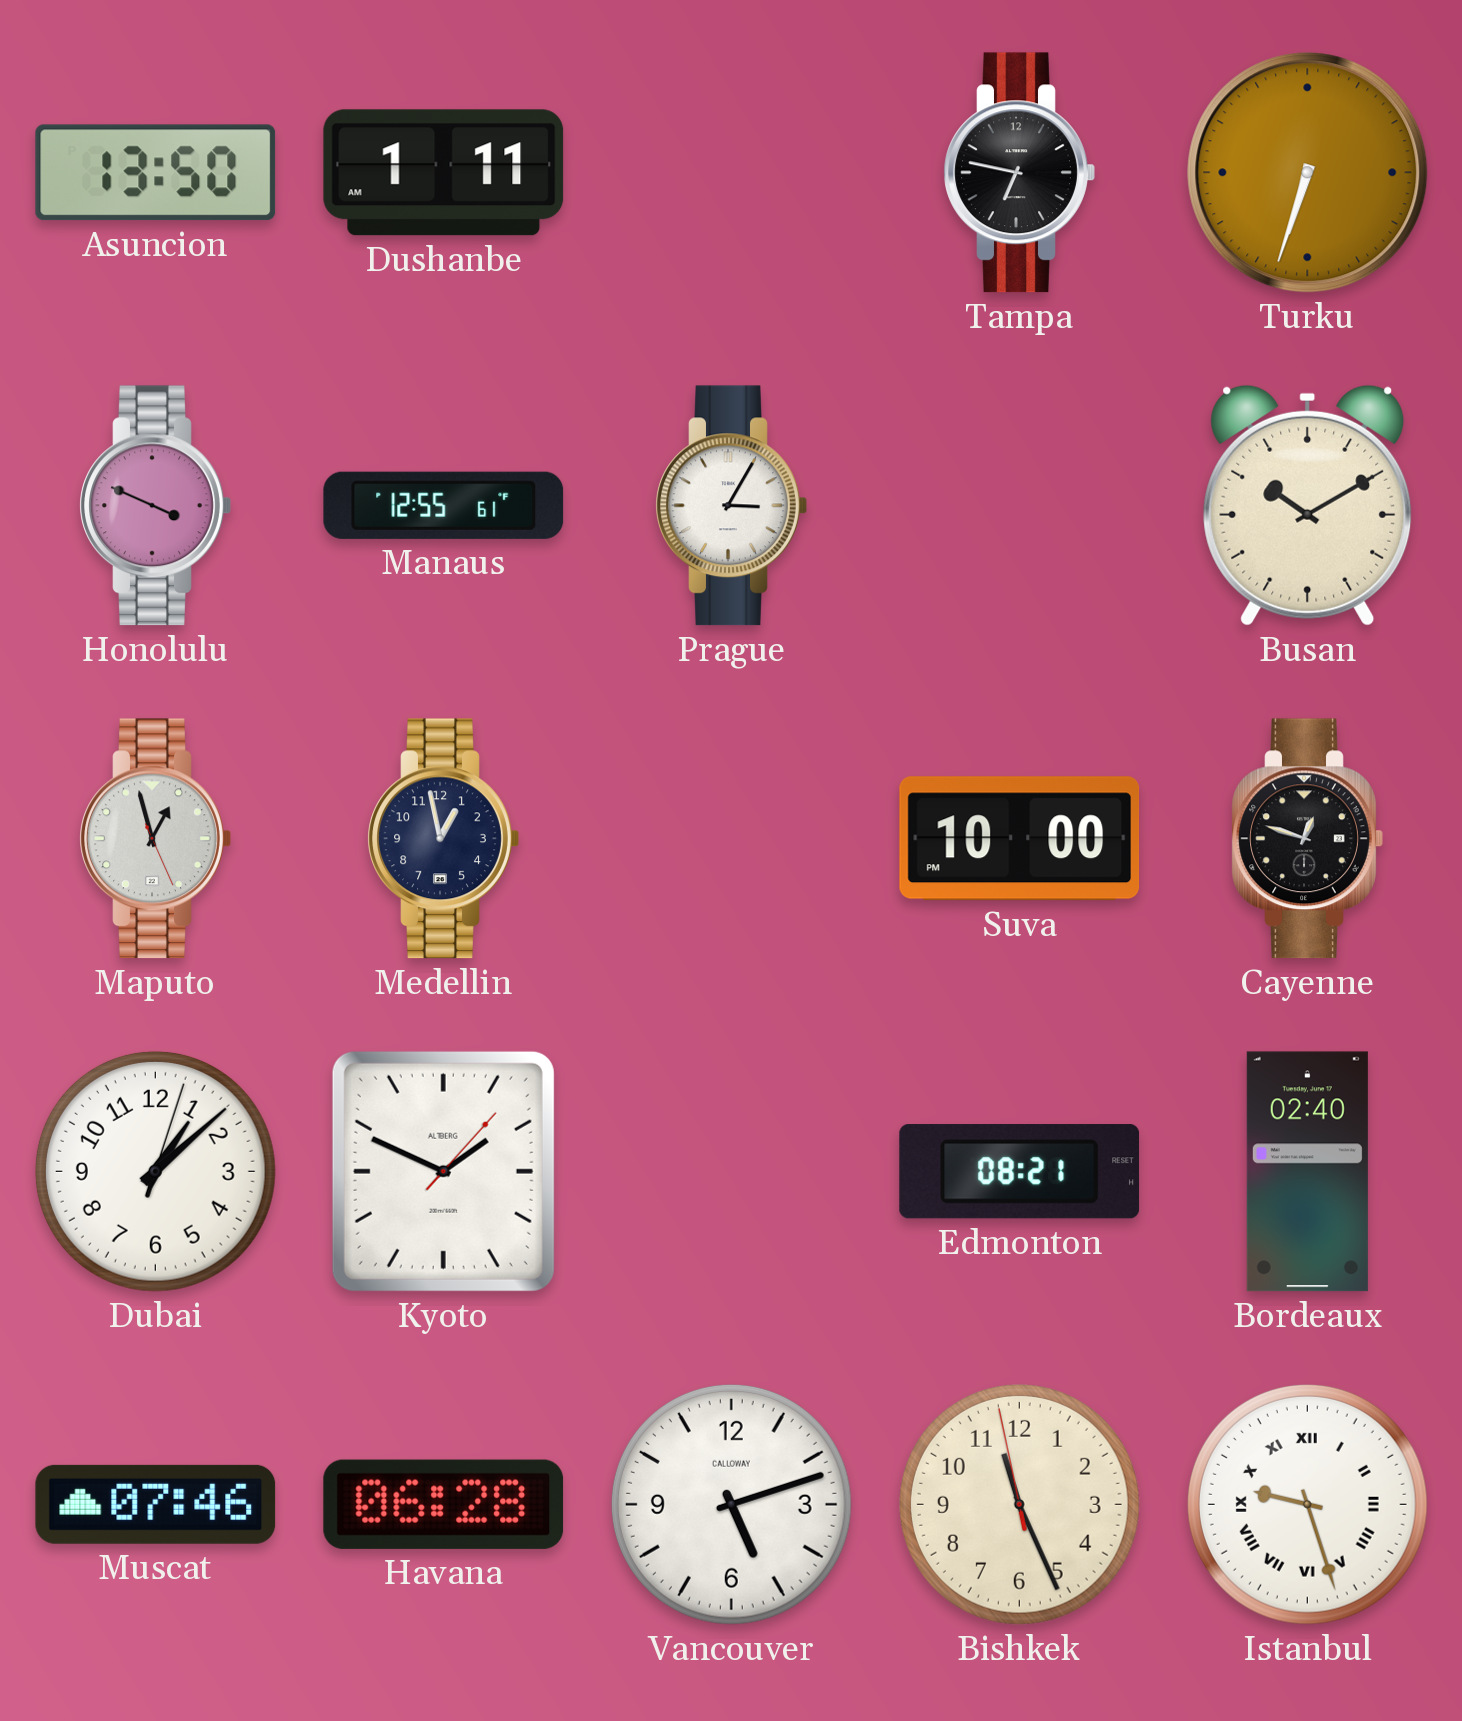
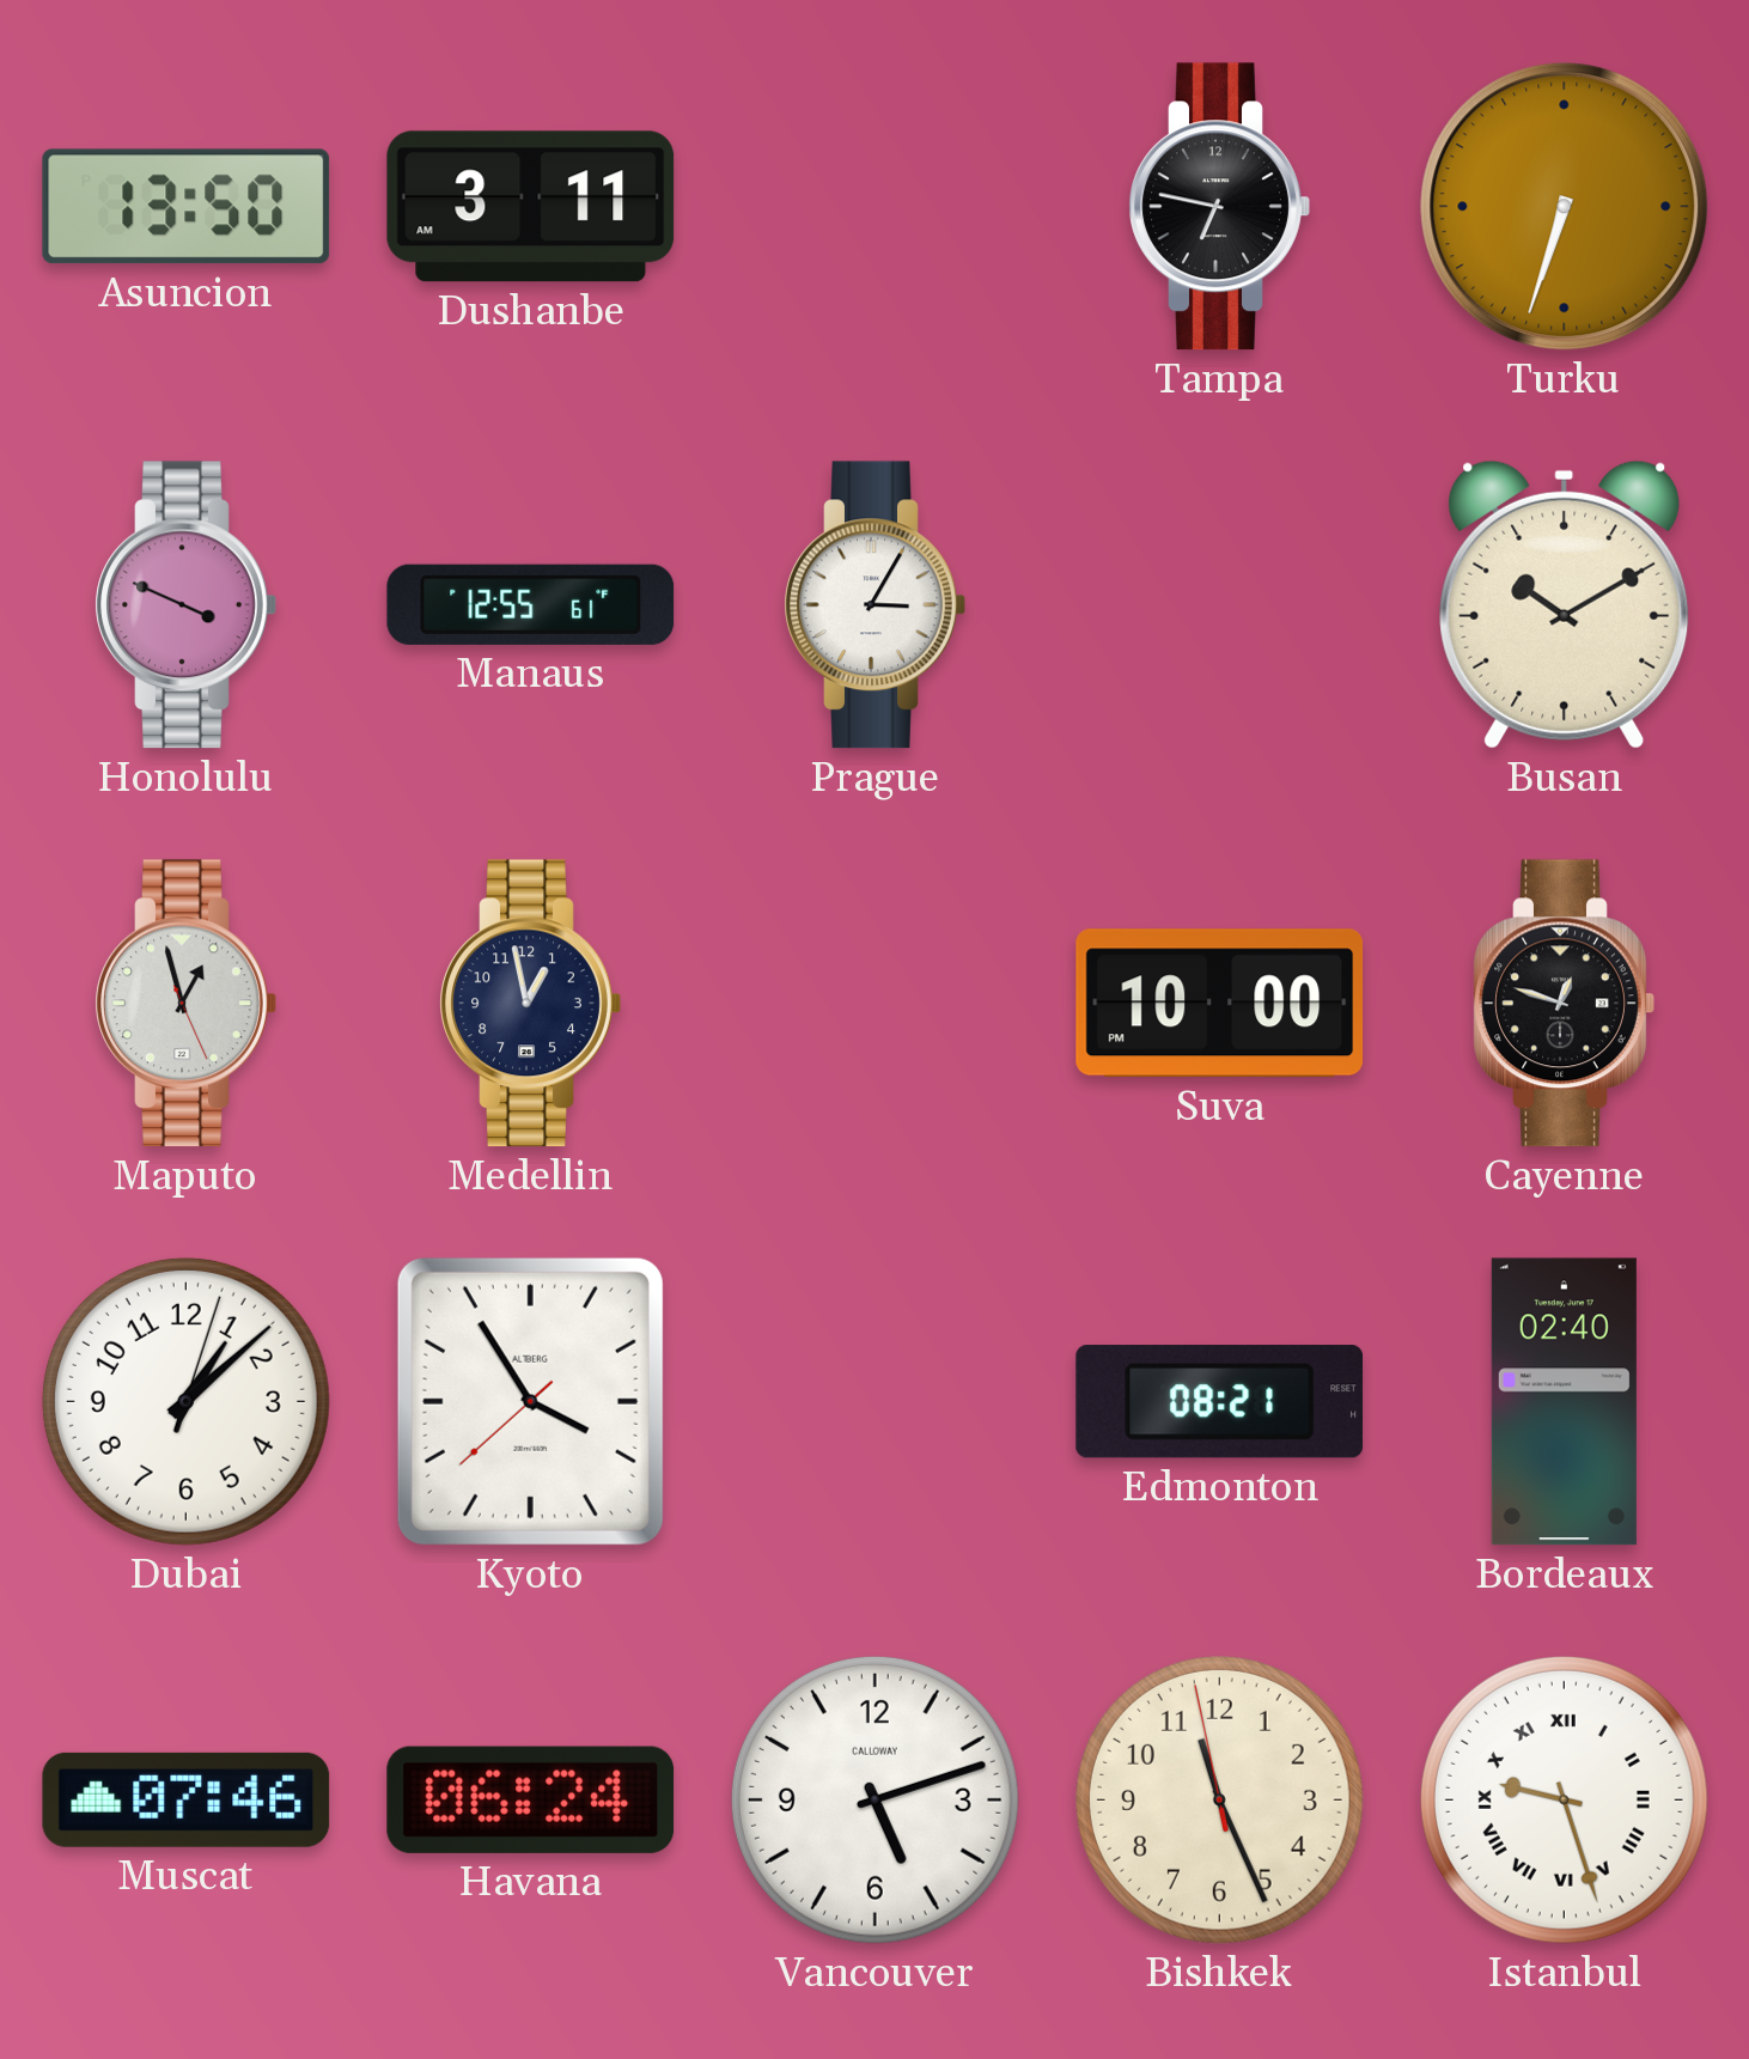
Dushanbe: 1:11 -> 3:11
Kyoto: 1:49 -> 3:54
Havana: 06:28 -> 06:24
